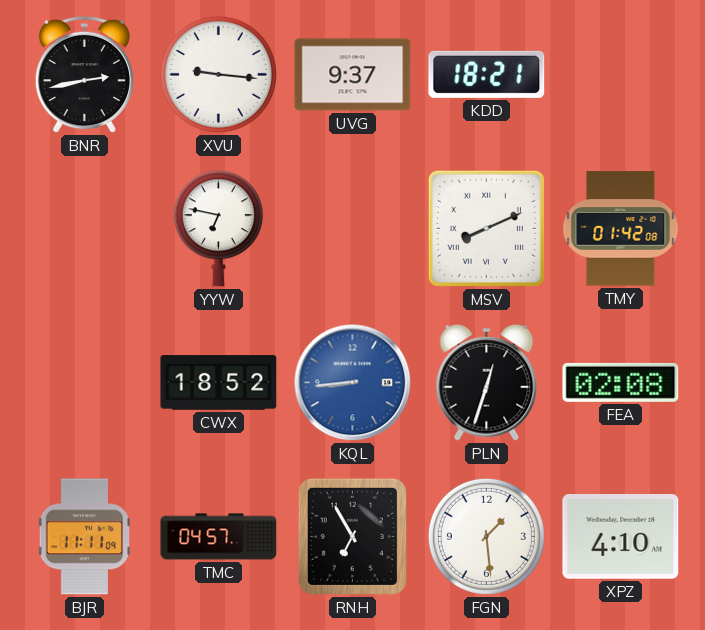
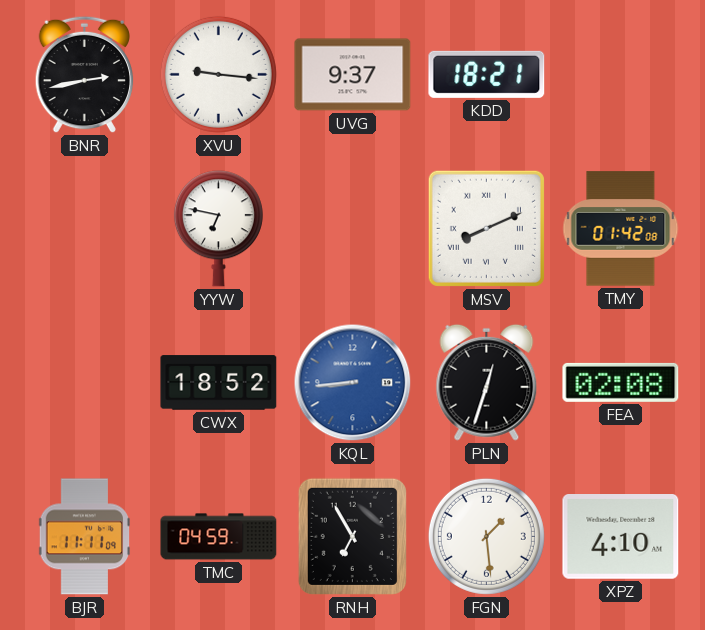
TMC: 04:57 -> 04:59
